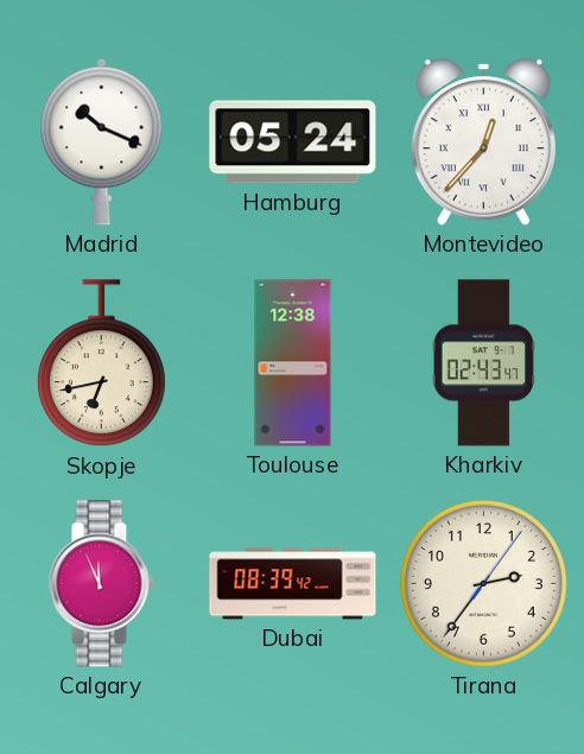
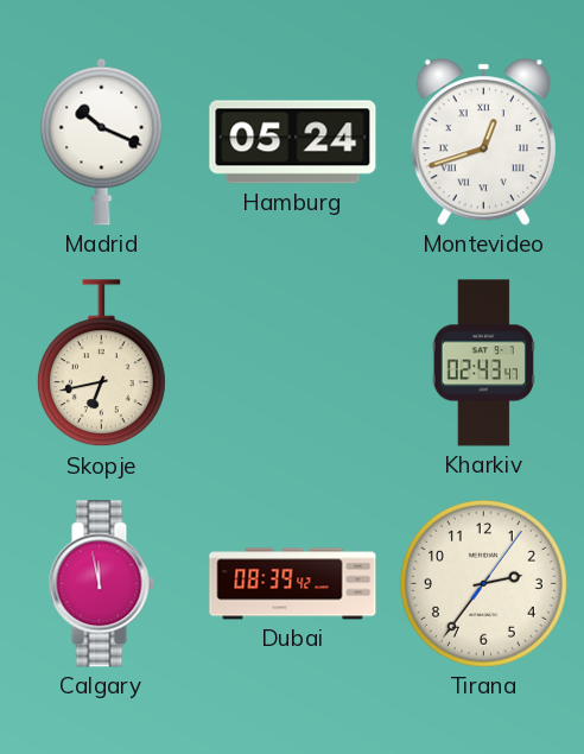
Montevideo: 12:37 -> 12:42
Toulouse: 12:38 -> none
Calgary: 11:56 -> 11:58
